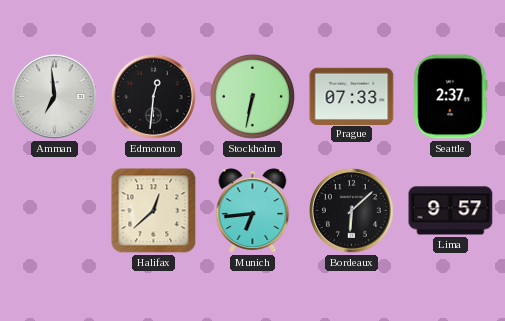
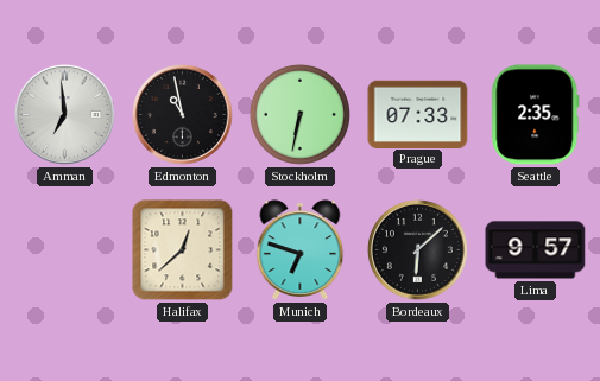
Edmonton: 12:31 -> 10:58
Seattle: 2:37 -> 2:35
Munich: 6:44 -> 6:48
